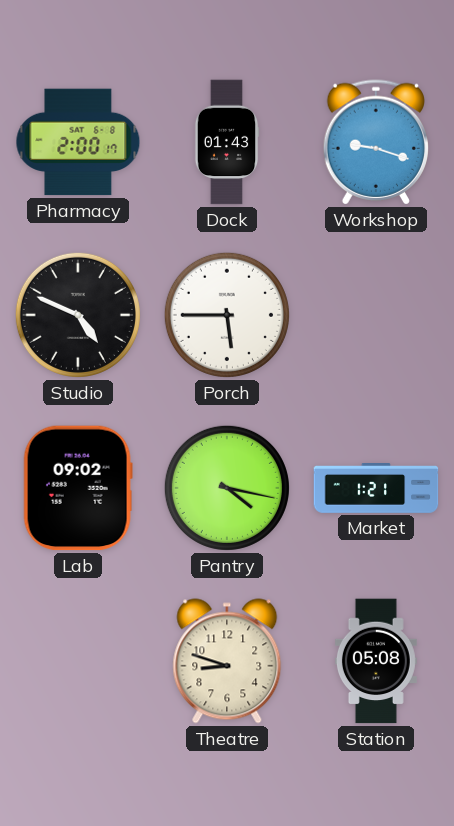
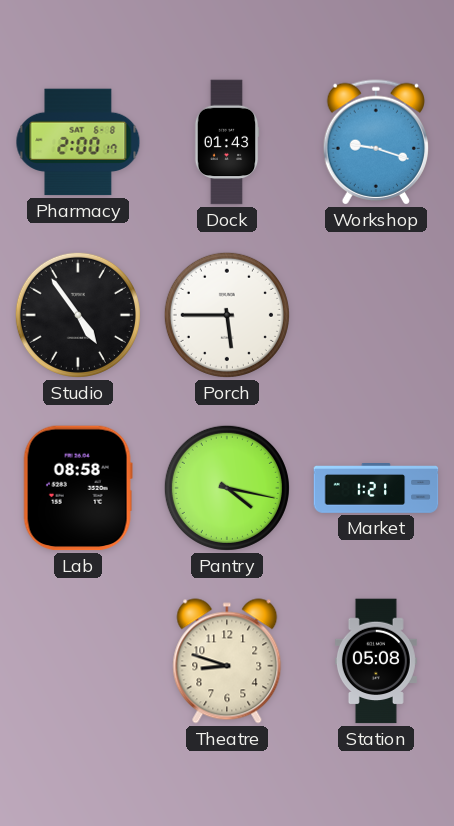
Studio: 4:49 -> 4:54
Lab: 09:02 -> 08:58
